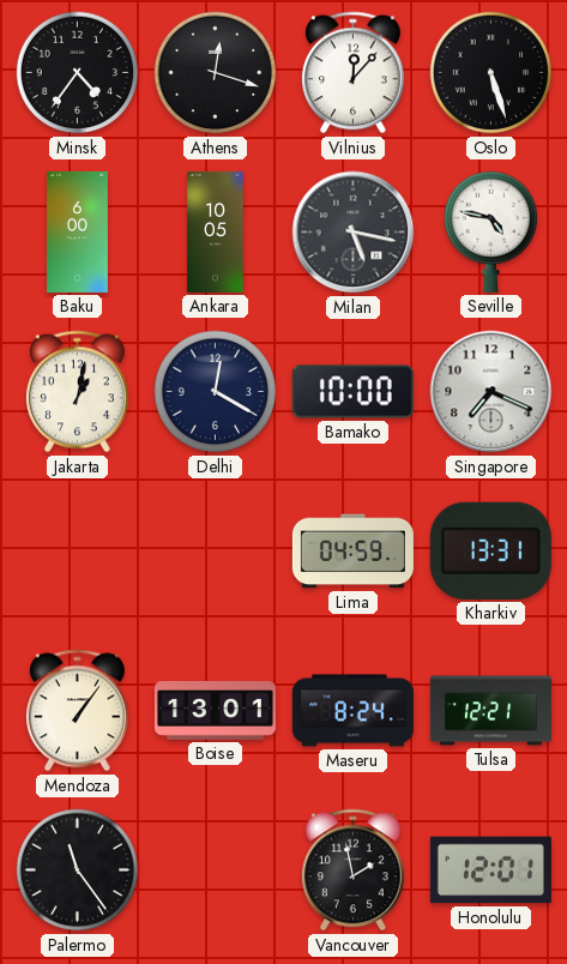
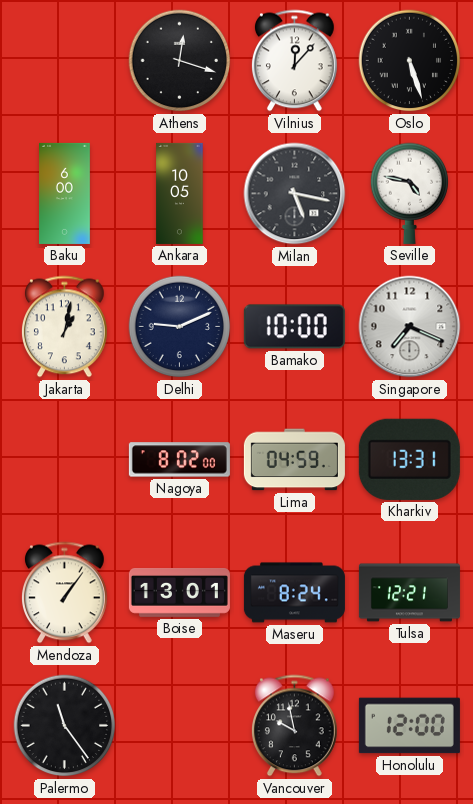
Minsk: 4:36 -> none
Delhi: 12:20 -> 9:11
Nagoya: none -> 8:02
Vancouver: 1:58 -> 9:58
Honolulu: 12:01 -> 12:00
